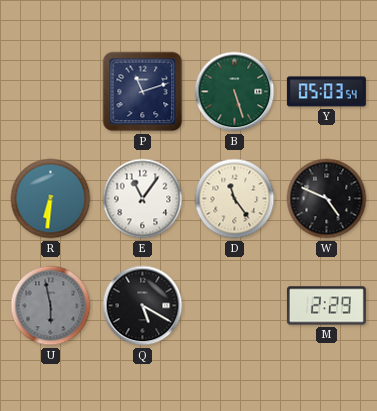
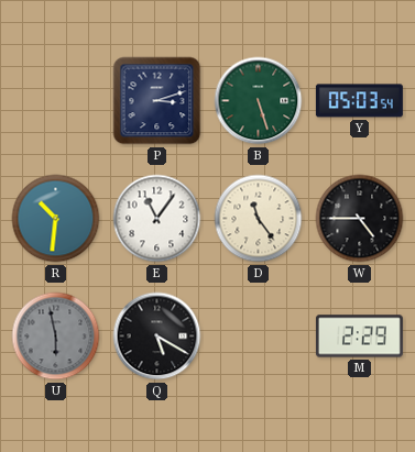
P: 11:12 -> 3:12
R: 6:31 -> 10:31
W: 4:49 -> 4:45
